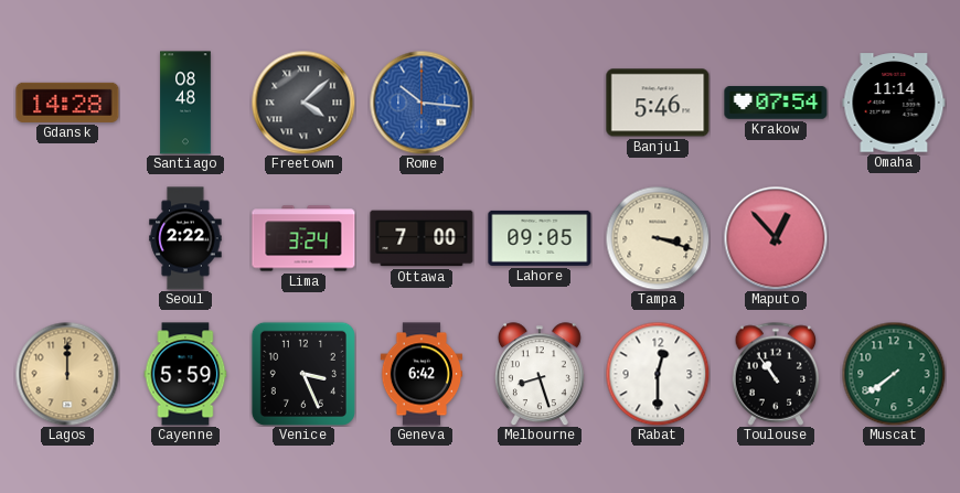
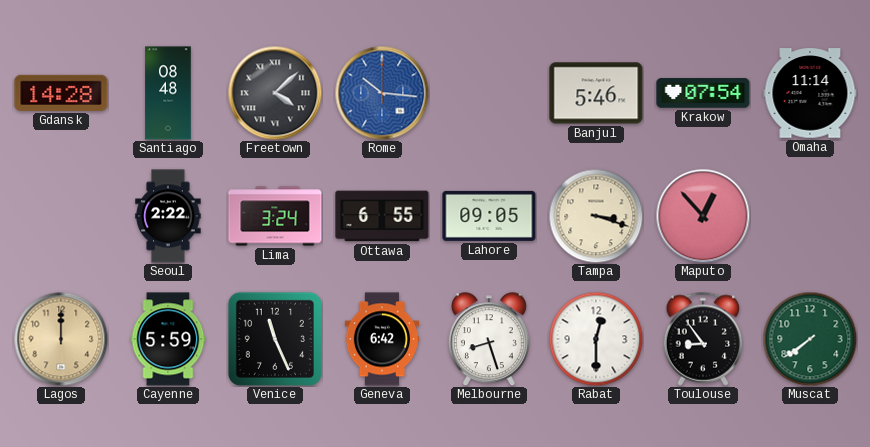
Ottawa: 7:00 -> 6:55
Venice: 3:26 -> 11:26
Toulouse: 10:54 -> 8:54
